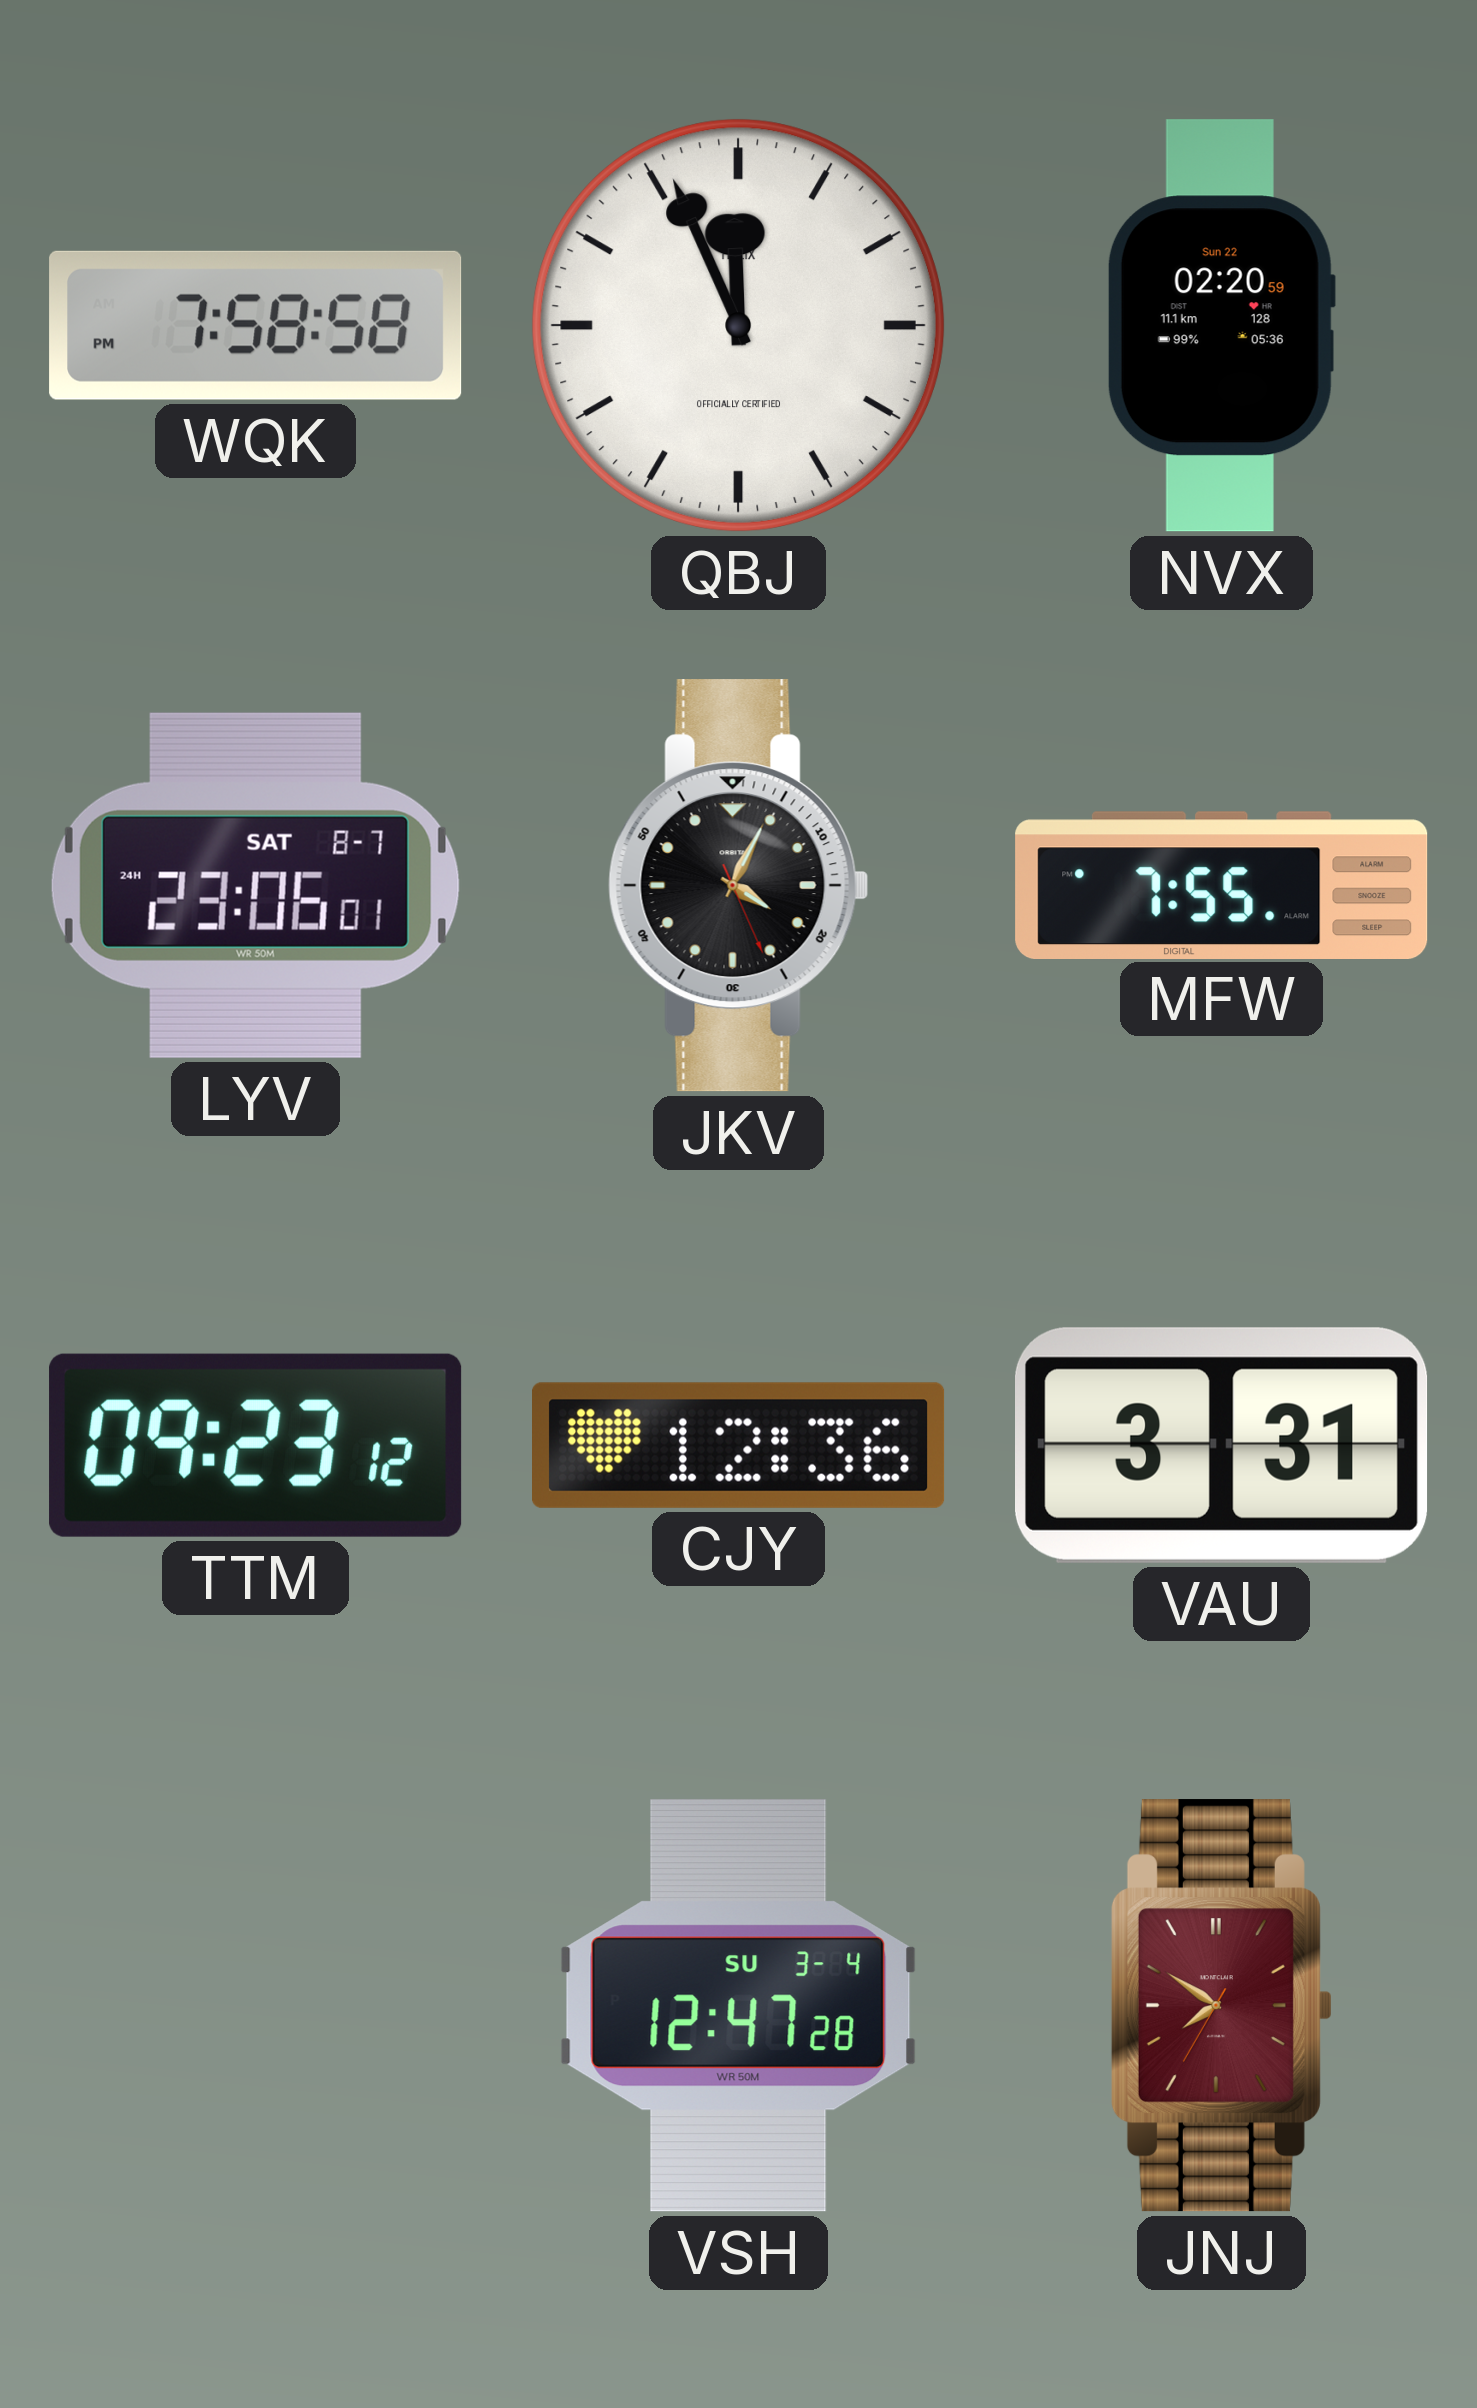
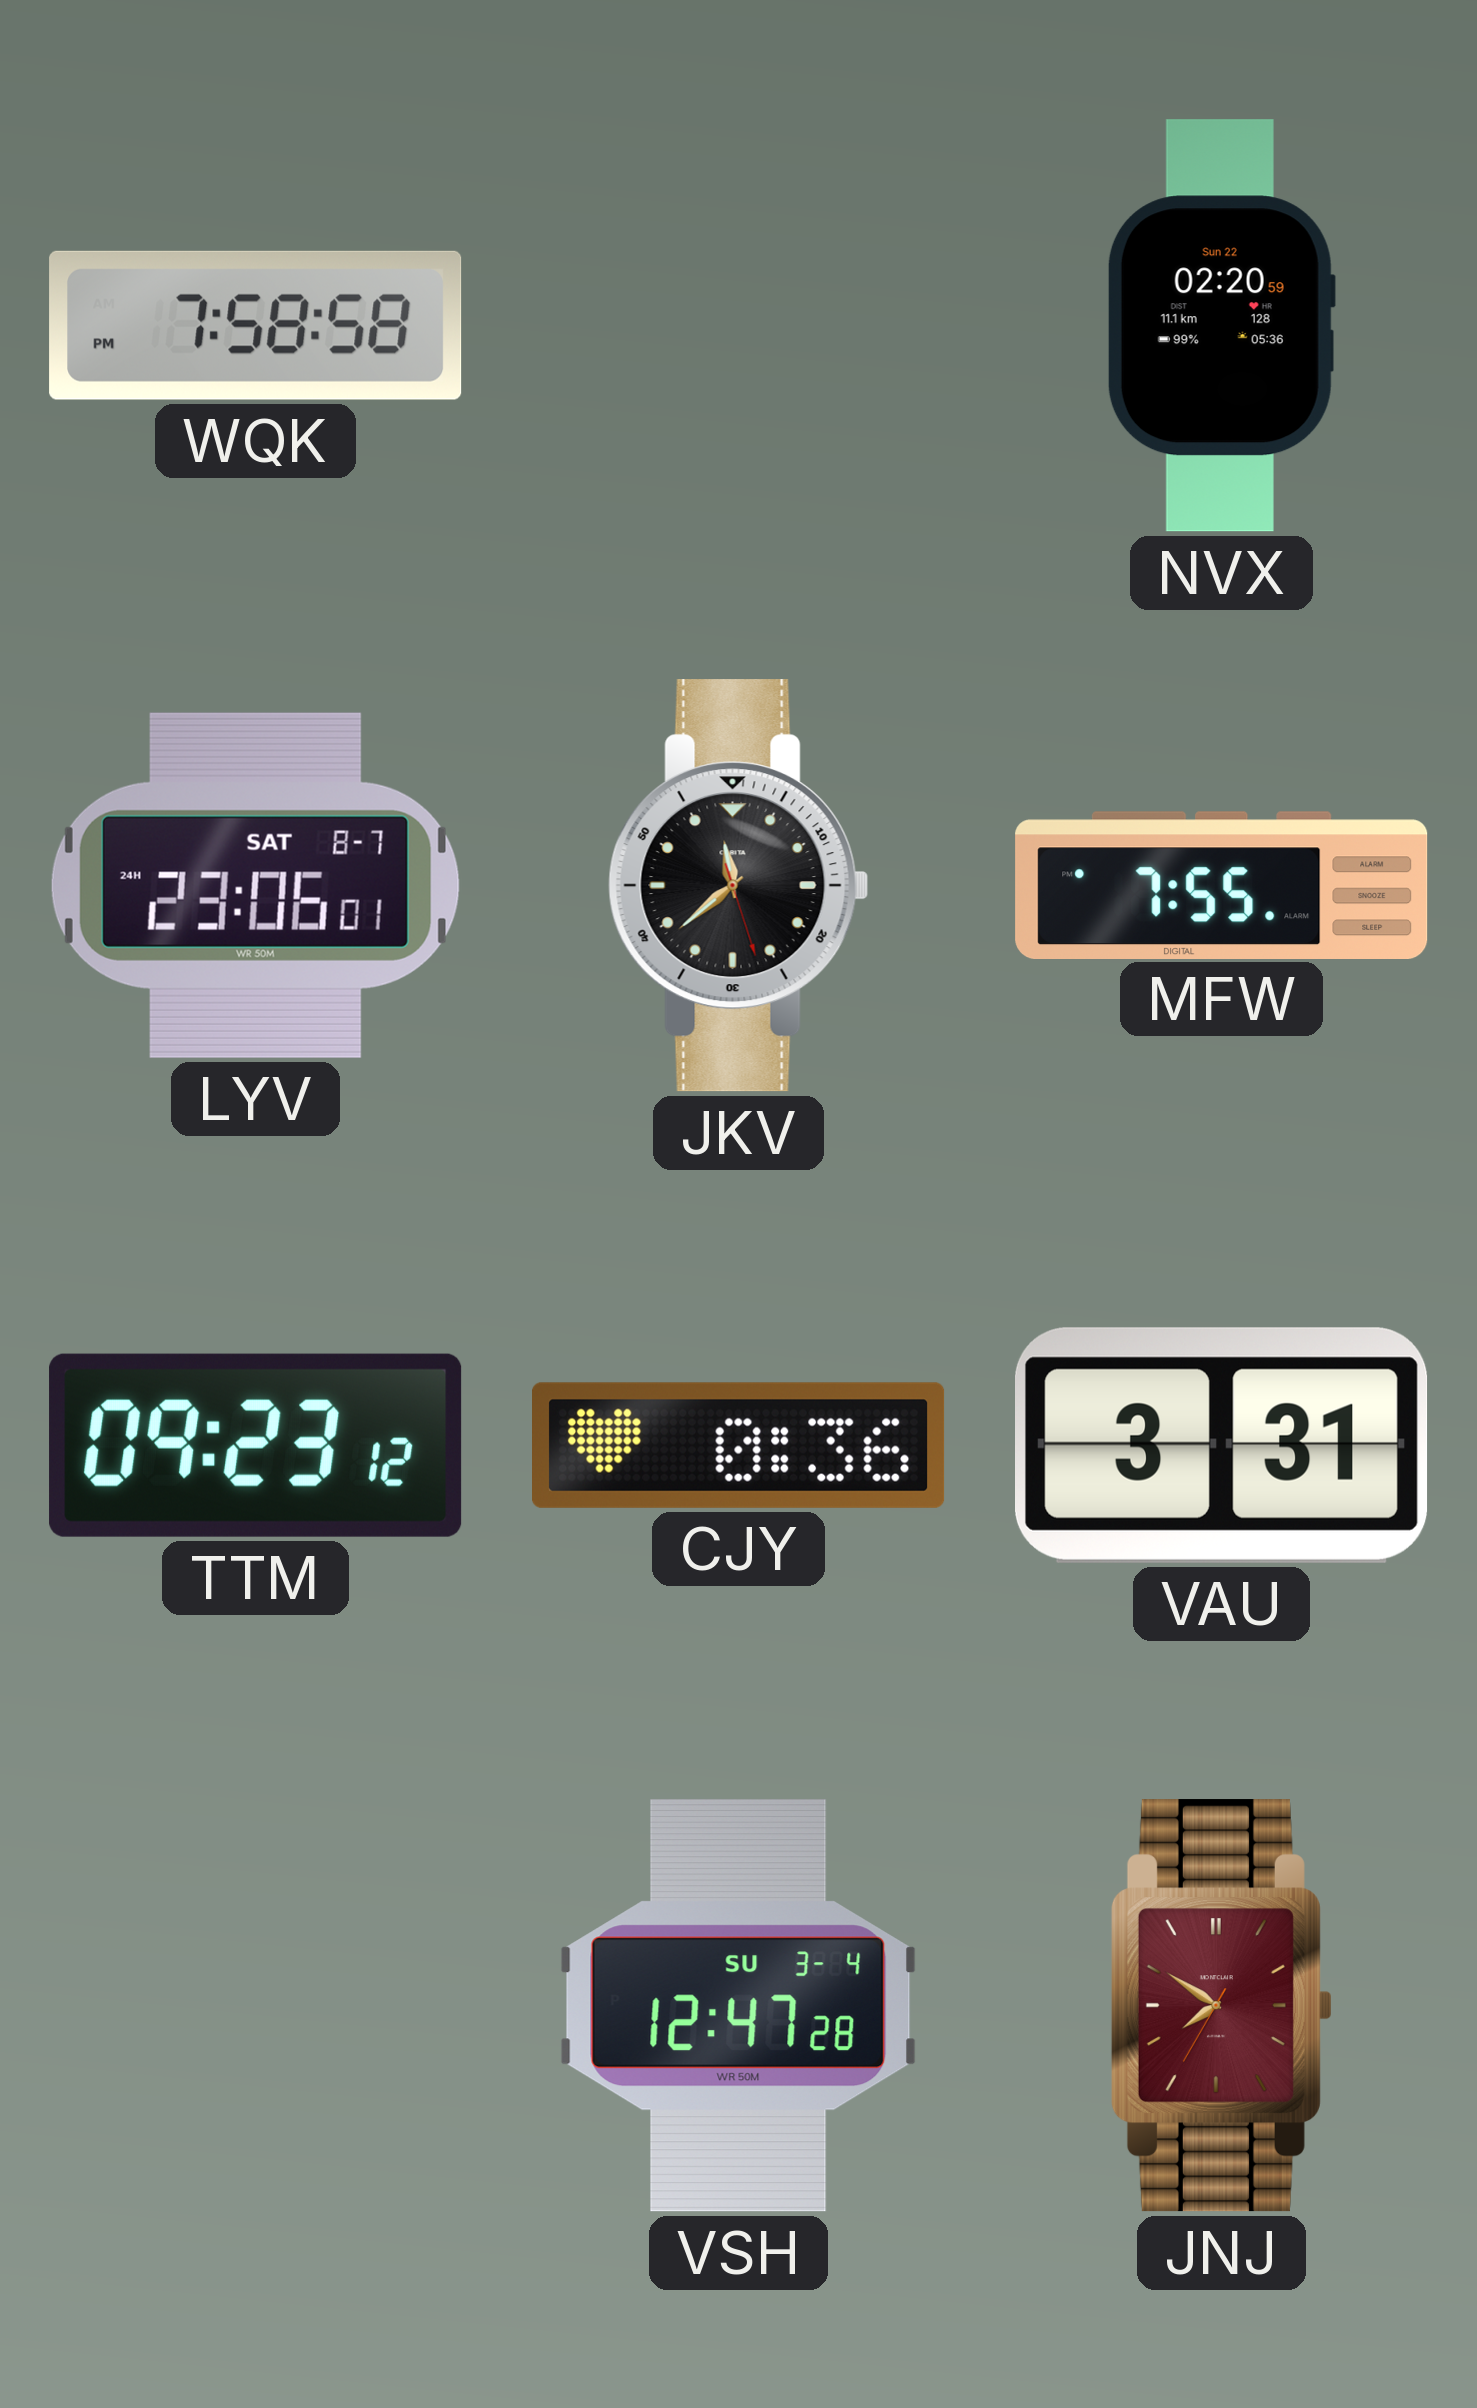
QBJ: 11:56 -> none
JKV: 4:04 -> 11:38
CJY: 12:36 -> 0:36
